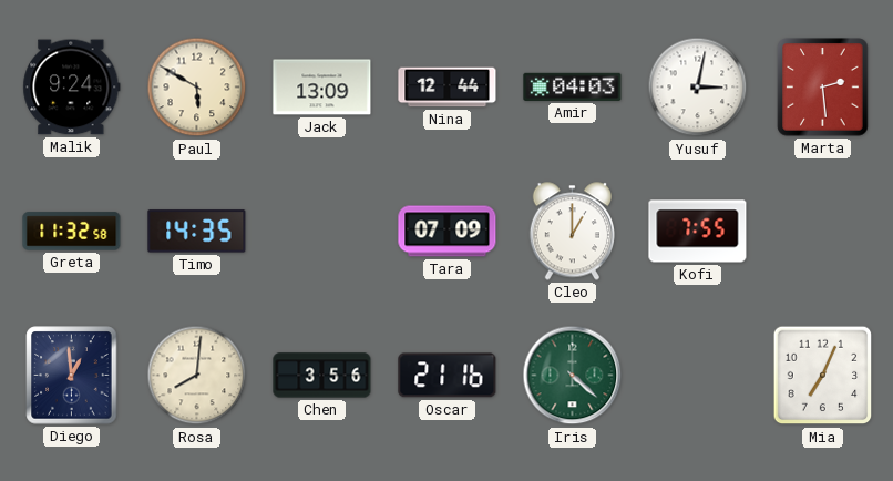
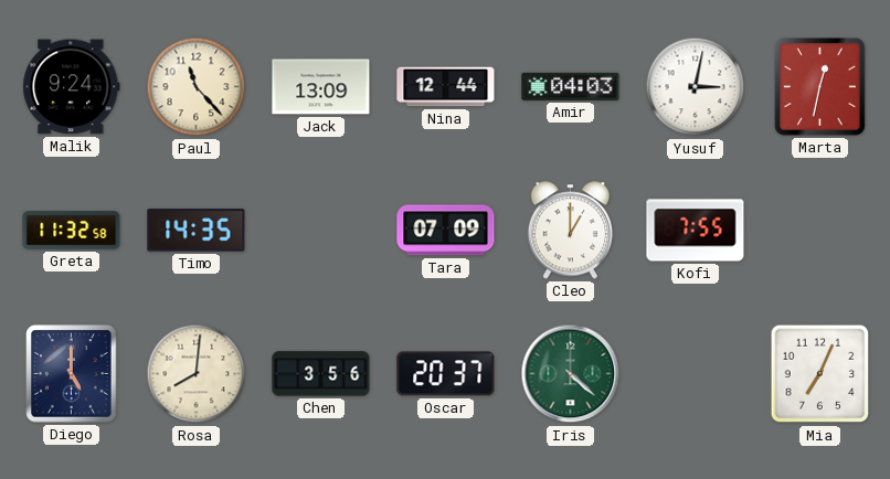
Paul: 5:50 -> 11:23
Marta: 2:29 -> 12:32
Diego: 12:59 -> 5:00
Oscar: 21:16 -> 20:37
